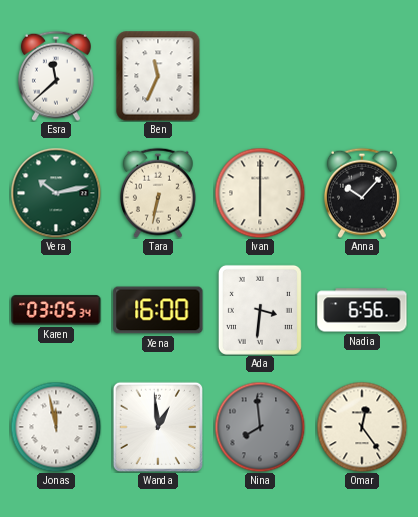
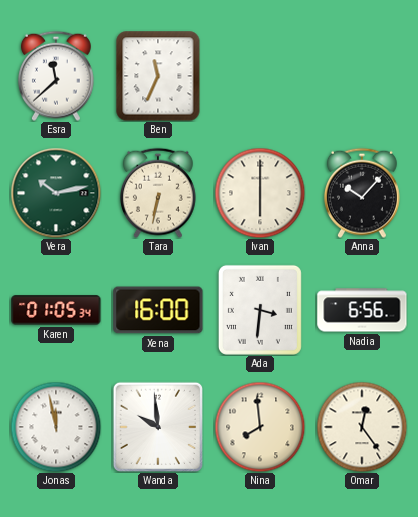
Karen: 03:05 -> 01:05
Wanda: 12:59 -> 9:59
Nina dial: grey -> cream
